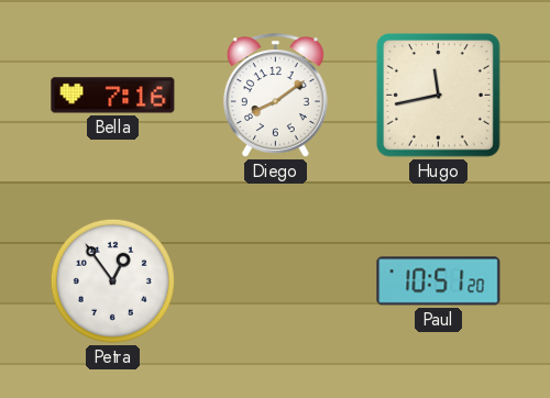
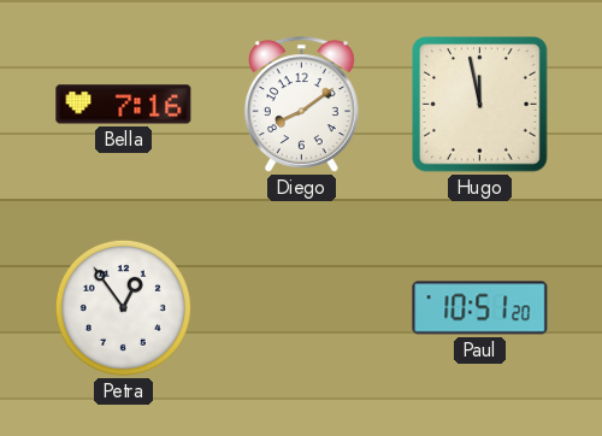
Hugo: 11:43 -> 11:58
